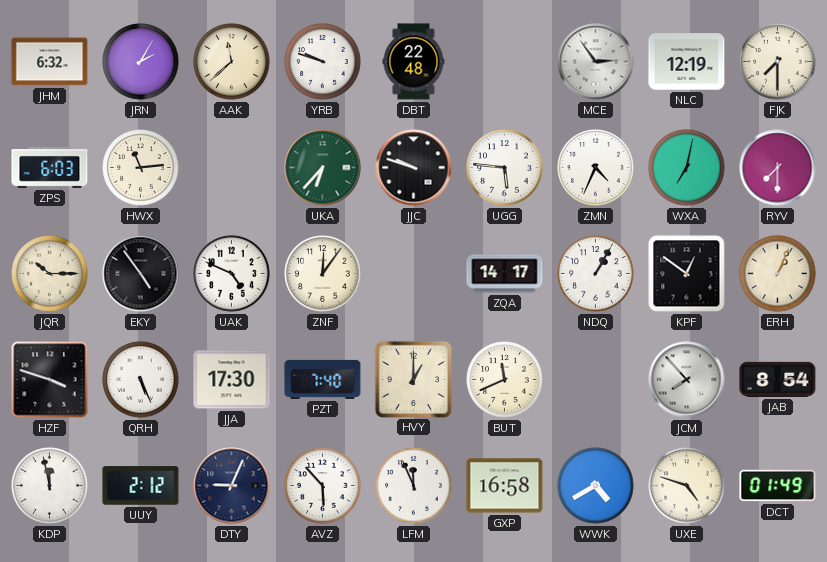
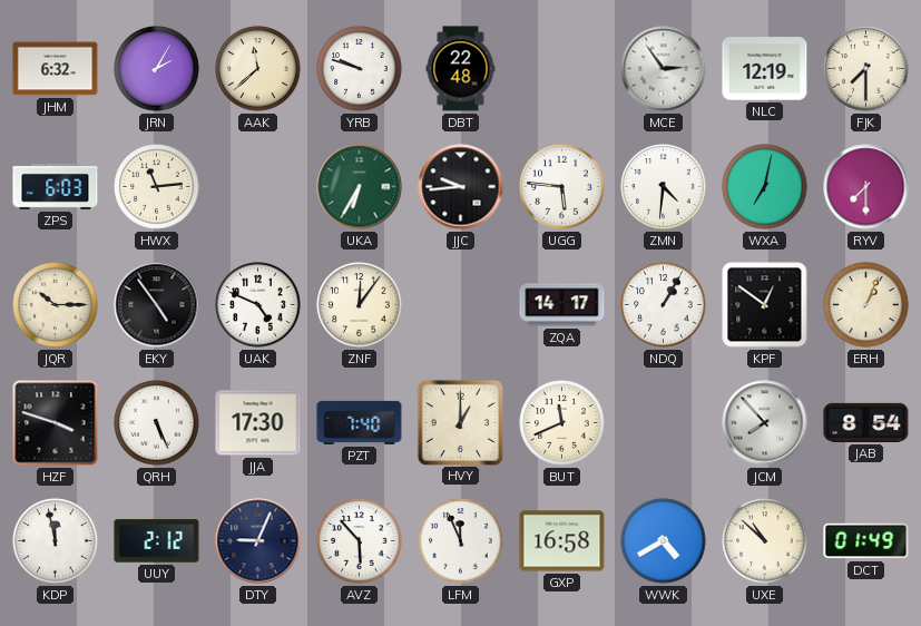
UKA: 6:37 -> 6:35
JJC: 9:48 -> 9:44
ZMN: 4:34 -> 4:31
UXE: 4:48 -> 10:52
